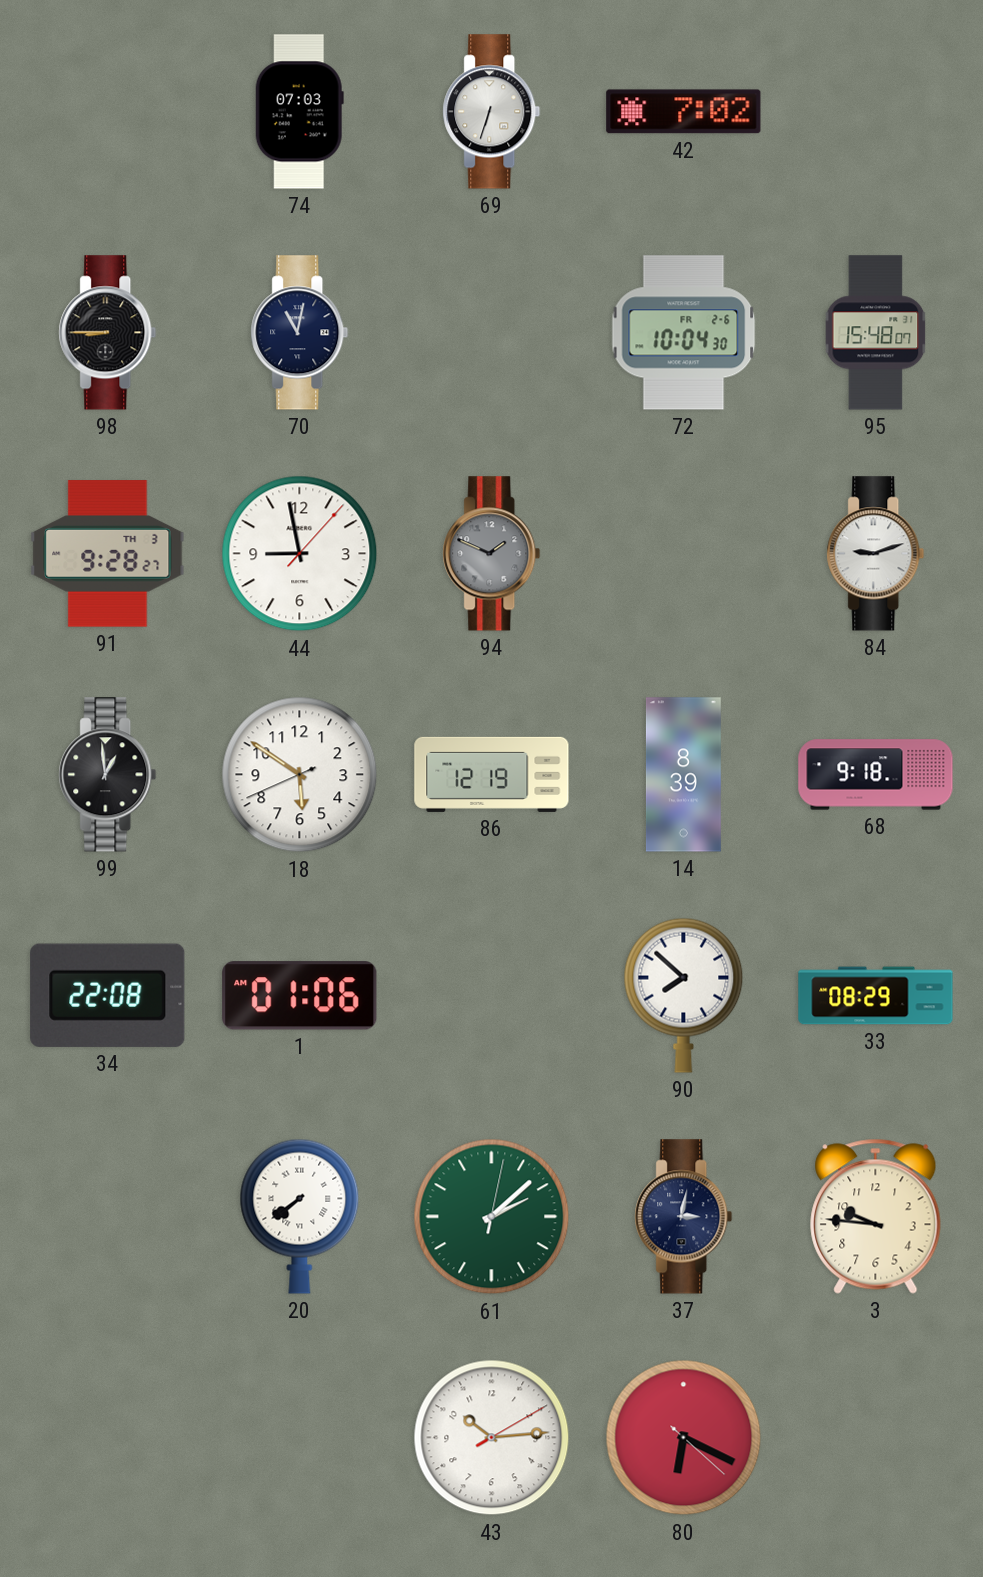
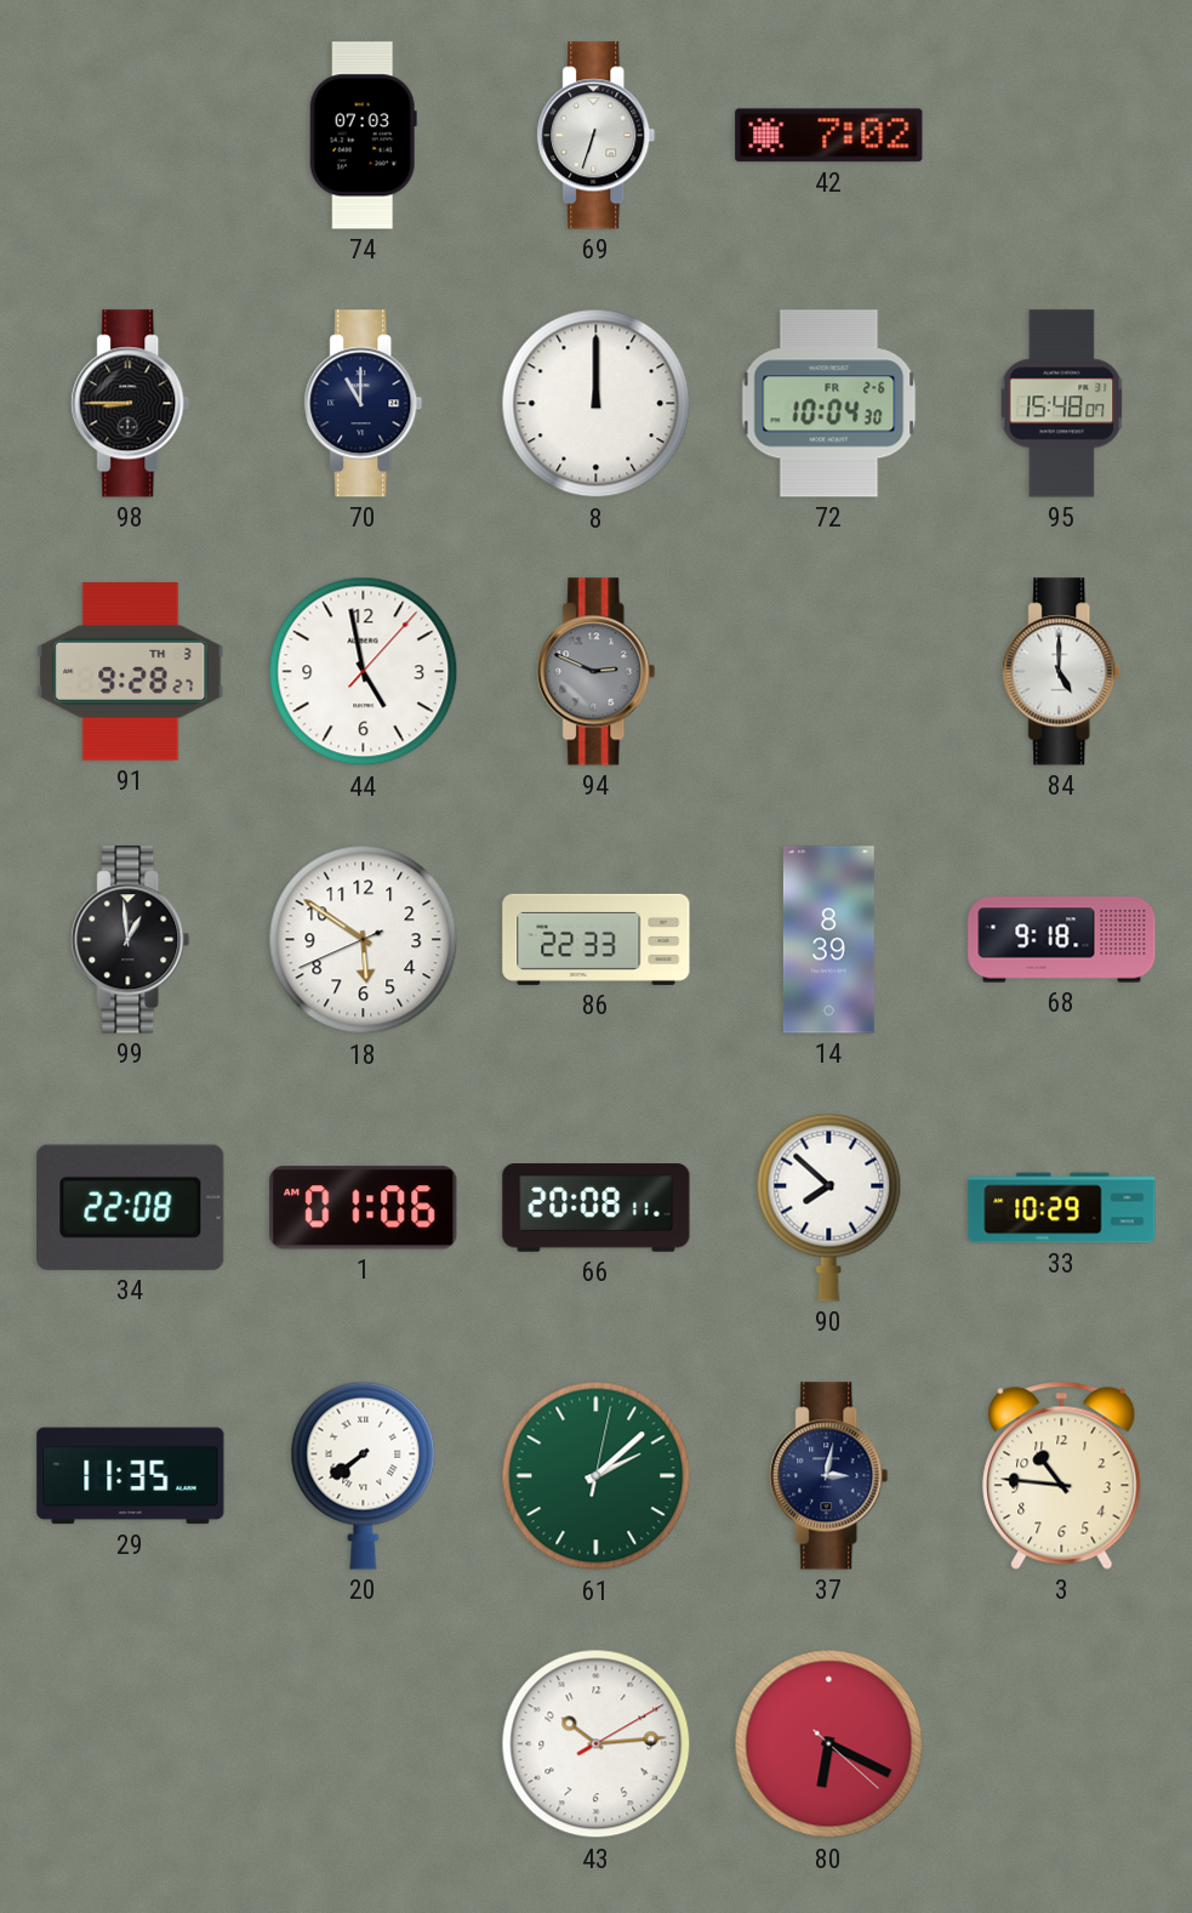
70: 11:02 -> 11:00
8: none -> 12:00
44: 8:58 -> 4:58
94: 1:49 -> 2:49
84: 9:12 -> 5:00
86: 12:19 -> 22:33
66: none -> 20:08
33: 08:29 -> 10:29
29: none -> 11:35
3: 9:46 -> 10:46
